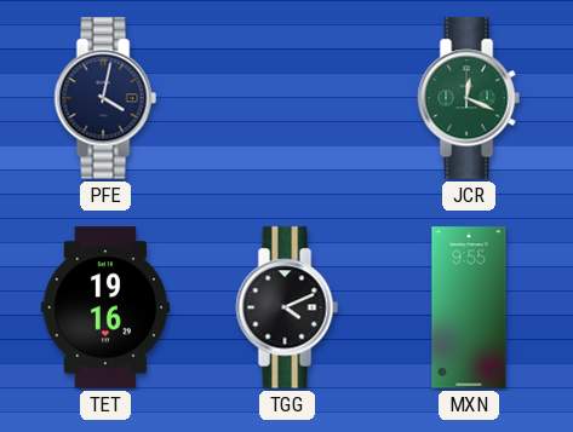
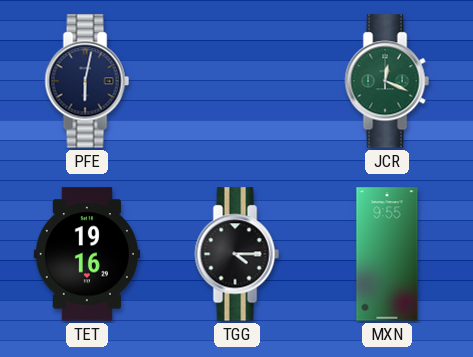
PFE: 4:02 -> 6:02
TGG: 4:11 -> 4:15
